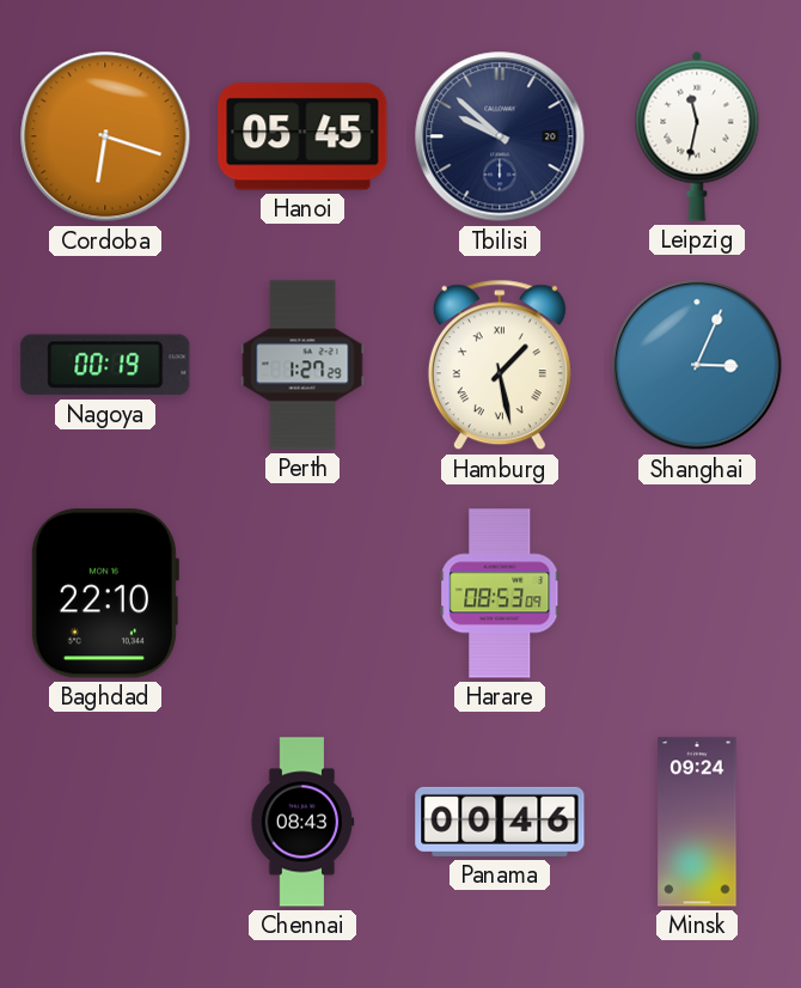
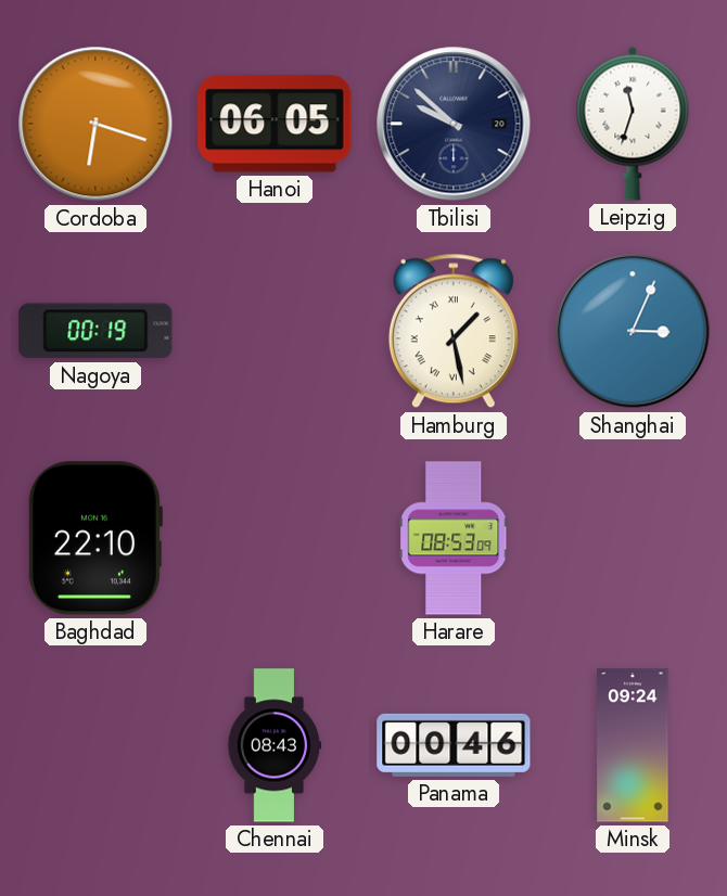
Hanoi: 05:45 -> 06:05
Leipzig: 11:32 -> 11:33
Perth: 1:27 -> none
